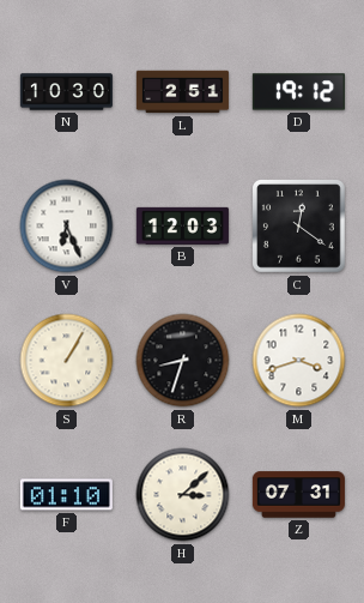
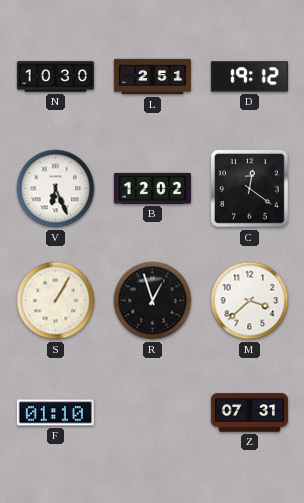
B: 12:03 -> 12:02
R: 8:33 -> 12:57
M: 3:42 -> 3:38
H: 3:08 -> none
